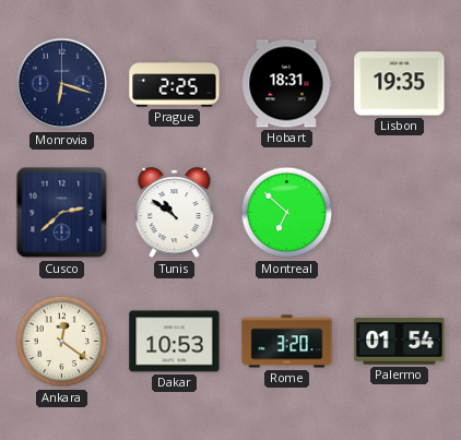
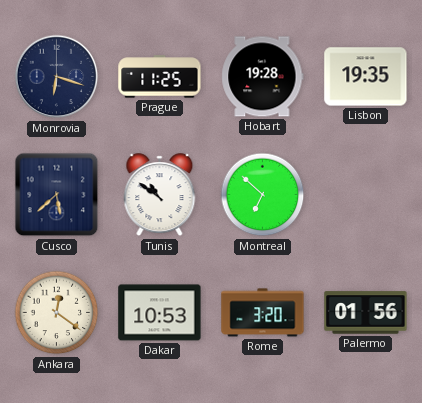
Prague: 2:25 -> 11:25
Hobart: 18:31 -> 19:28
Cusco: 2:38 -> 5:38
Palermo: 01:54 -> 01:56
